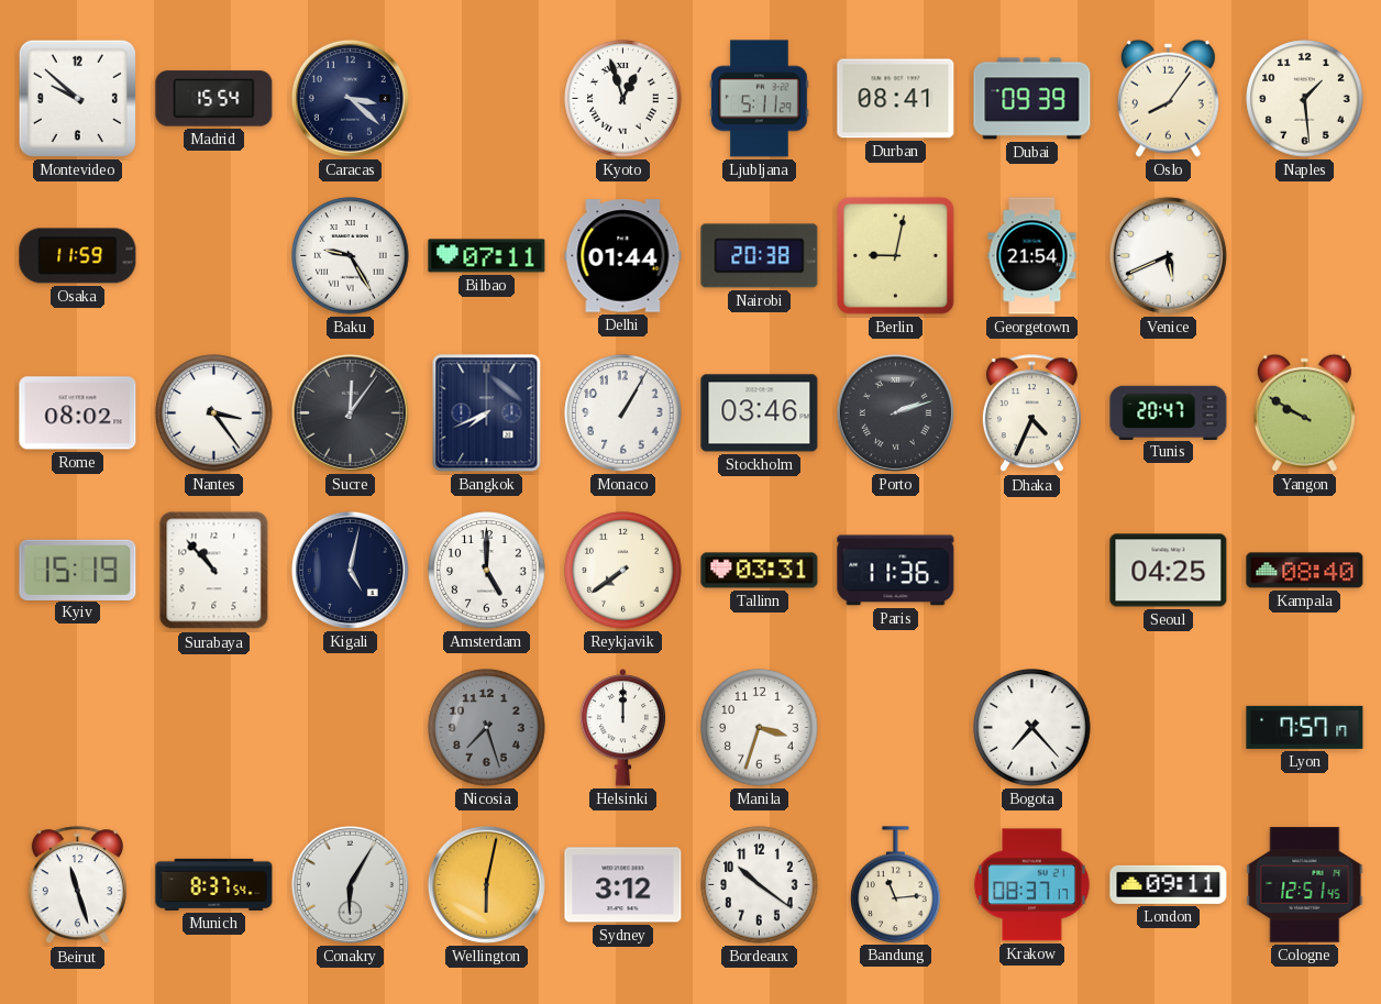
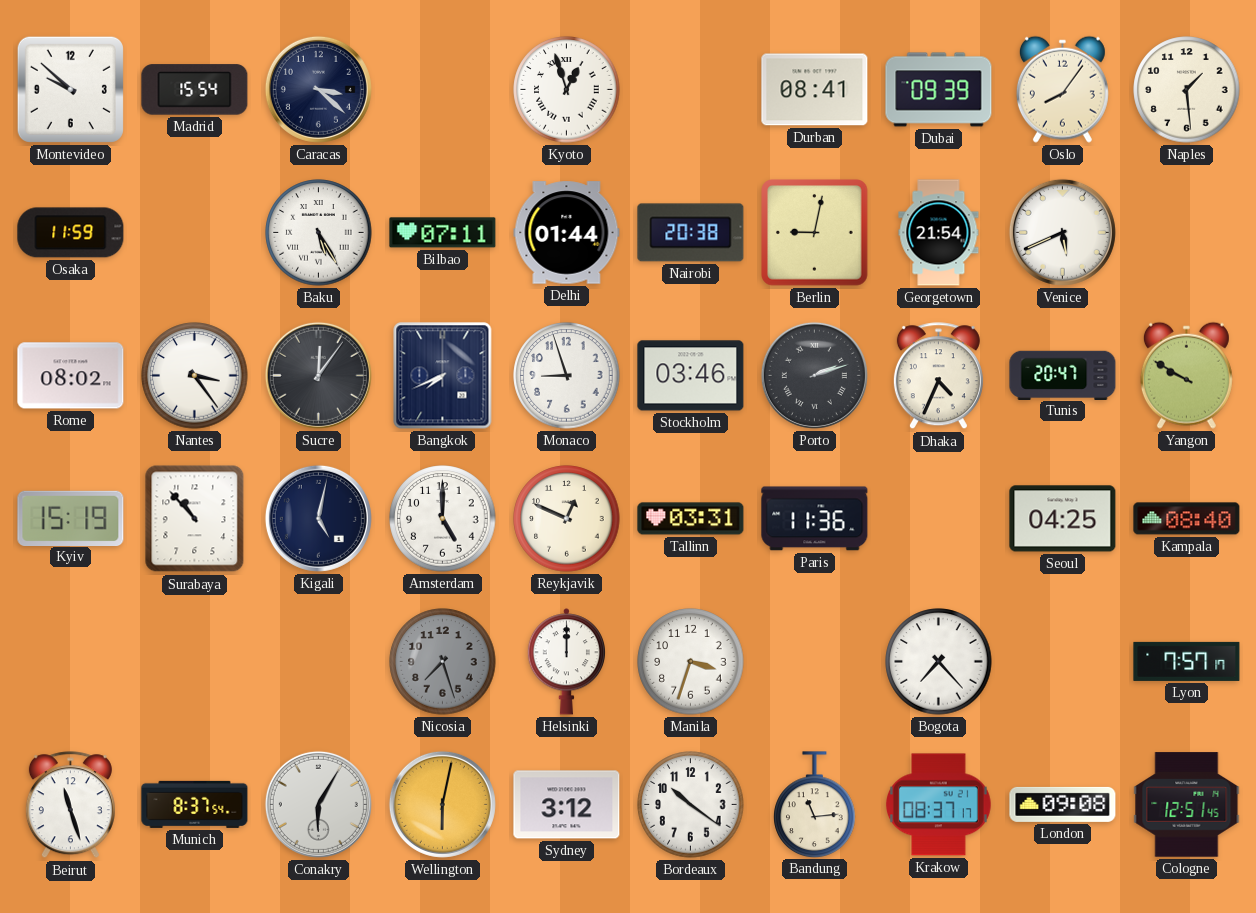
Ljubljana: 5:11 -> none
Baku: 9:25 -> 5:25
Monaco: 1:05 -> 8:57
Reykjavik: 7:39 -> 12:49
London: 09:11 -> 09:08
